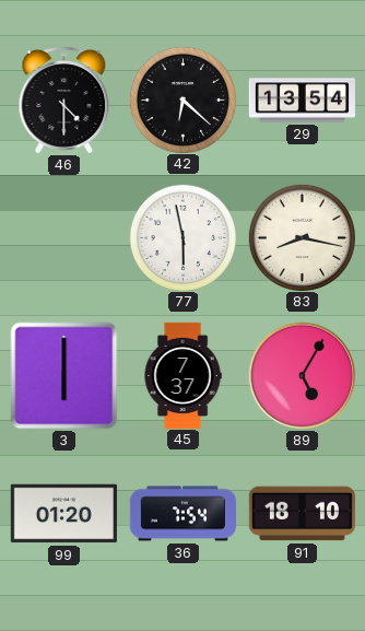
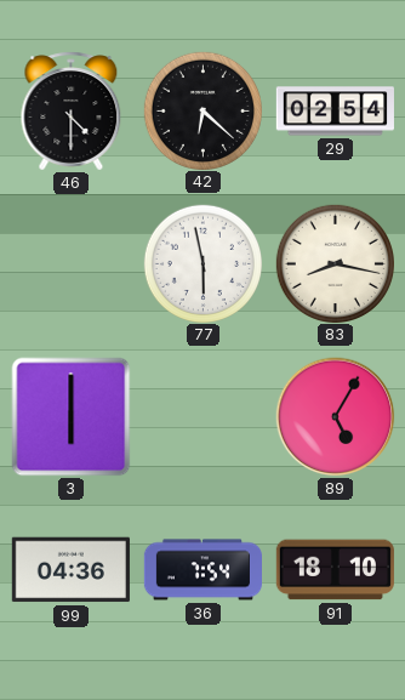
29: 13:54 -> 02:54
45: 7:37 -> none
99: 01:20 -> 04:36
